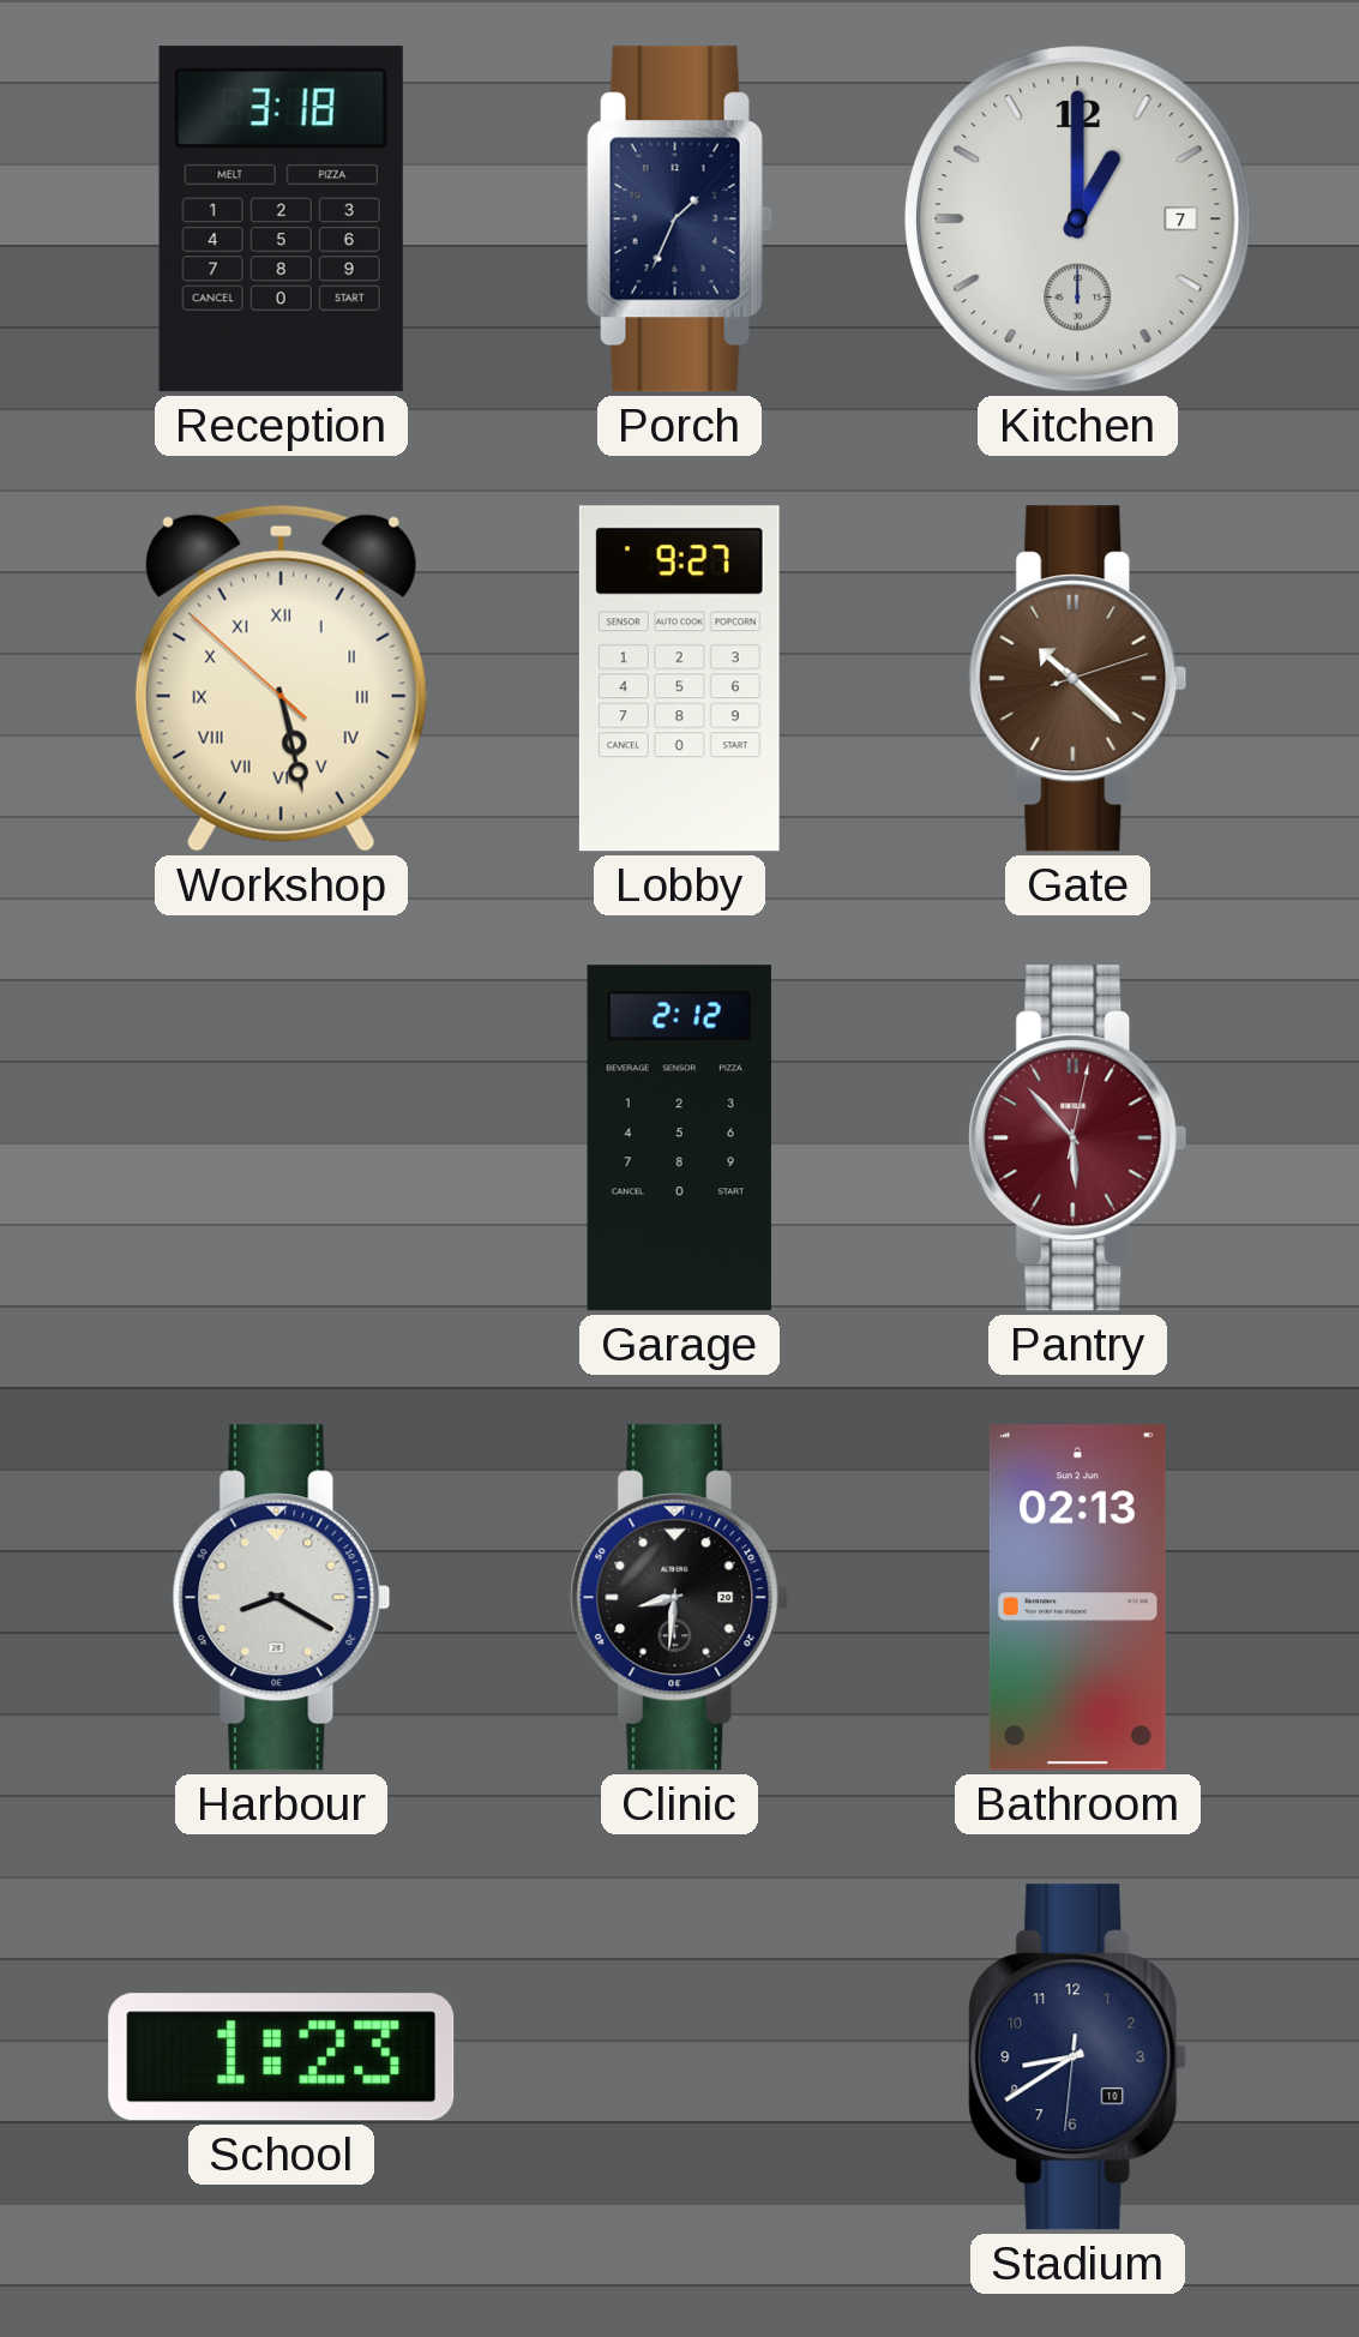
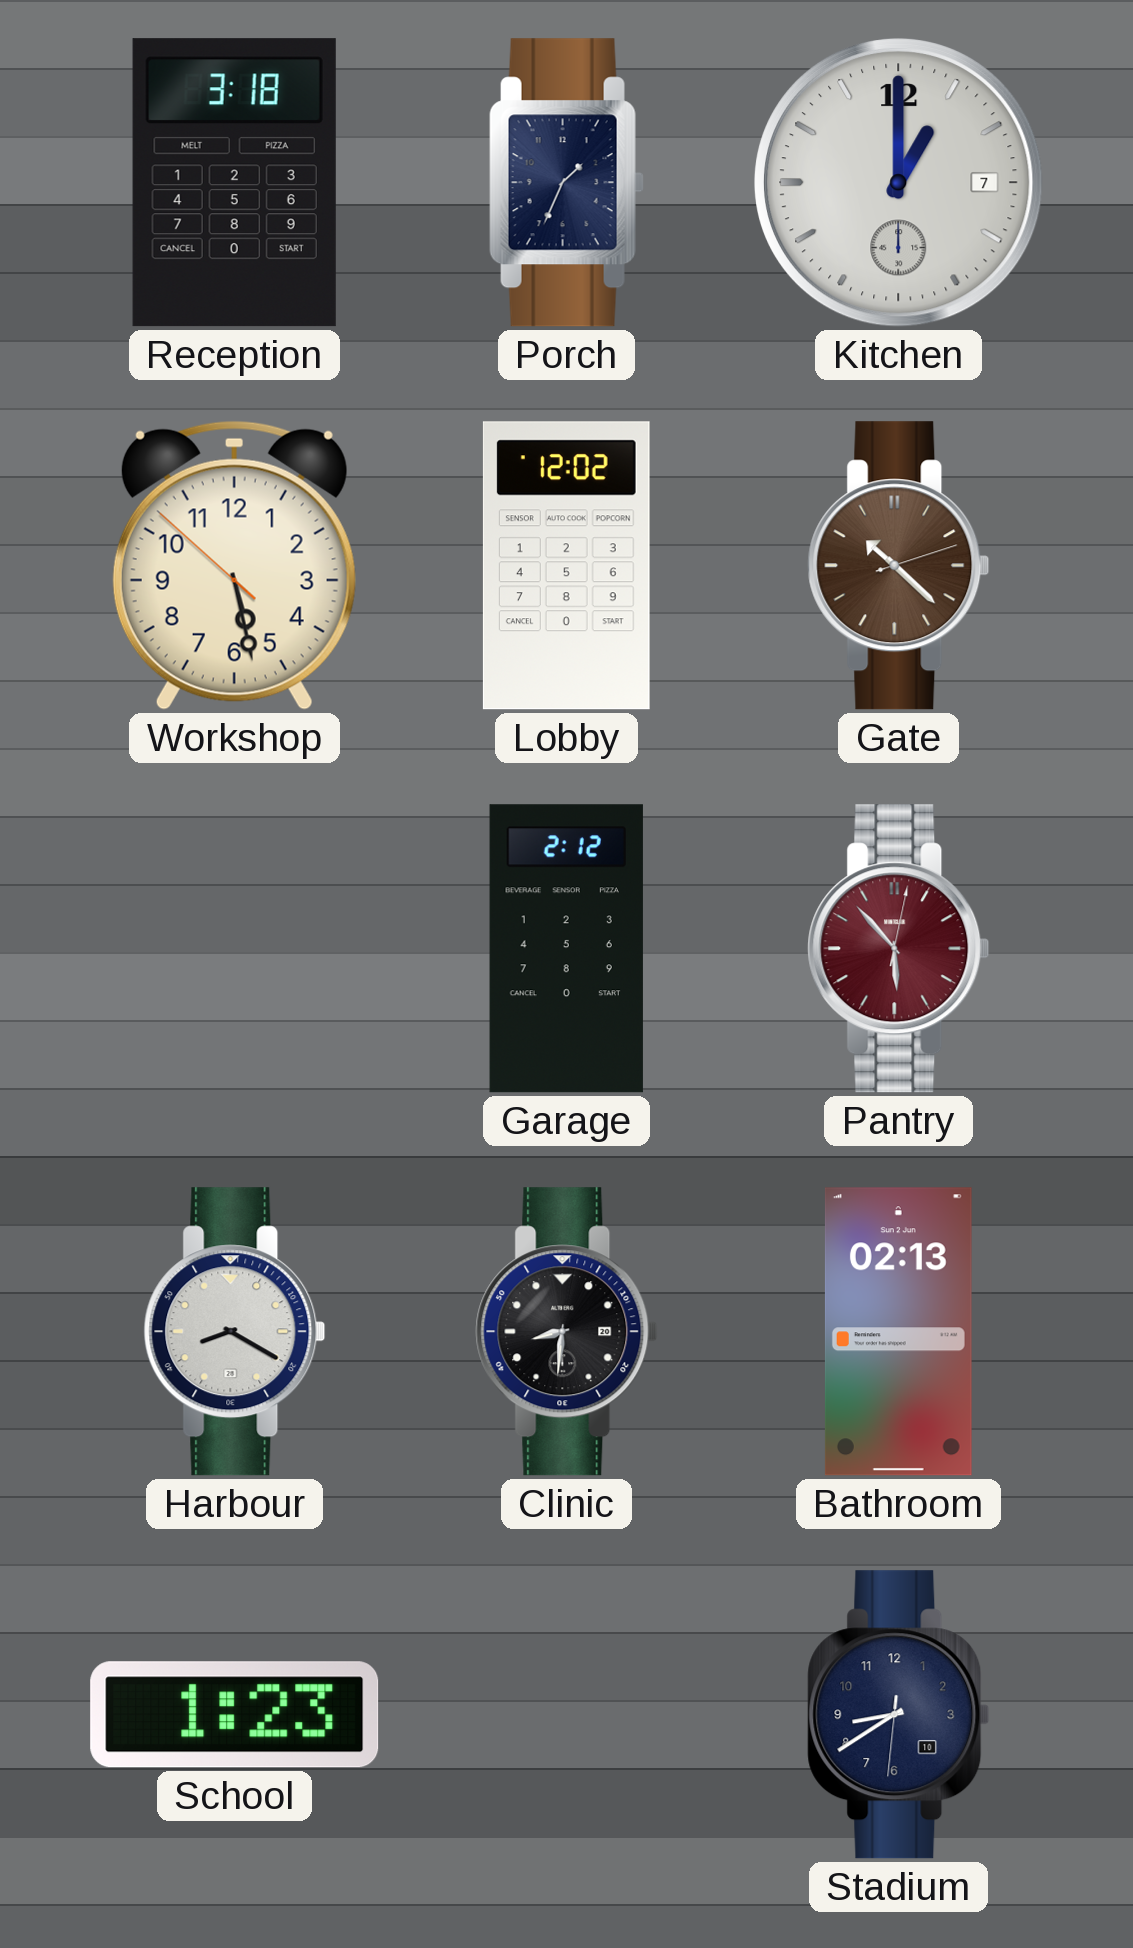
Workshop numerals: Roman -> Arabic
Lobby: 9:27 -> 12:02
